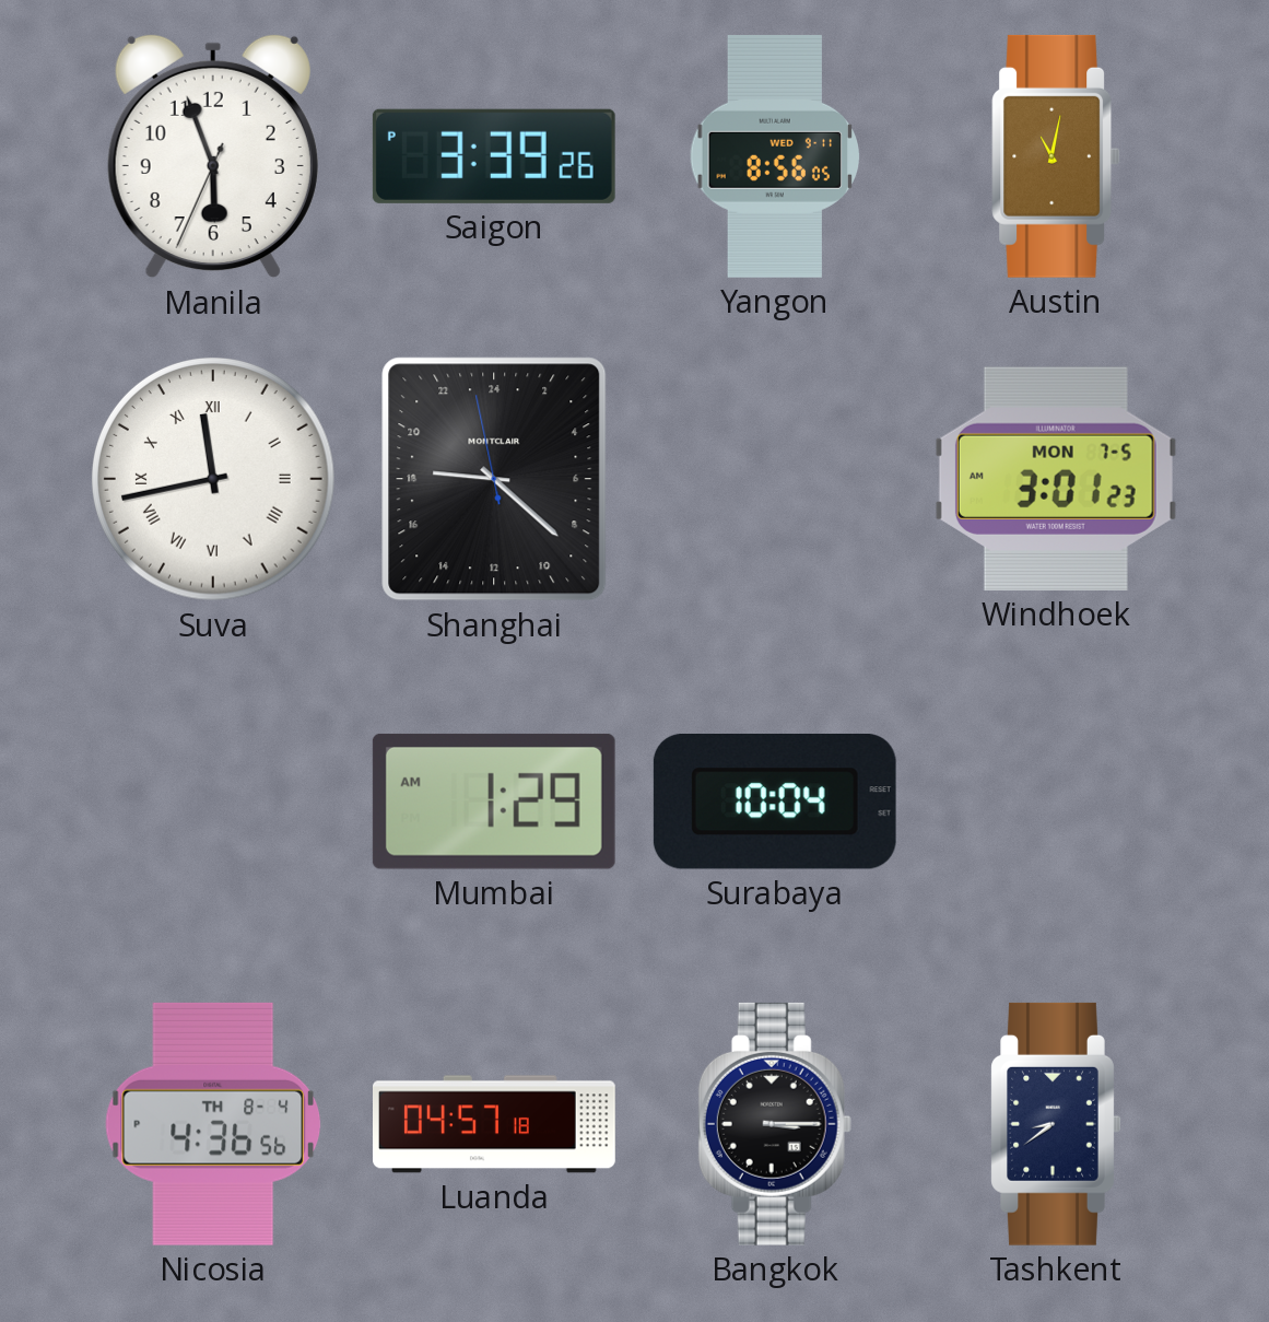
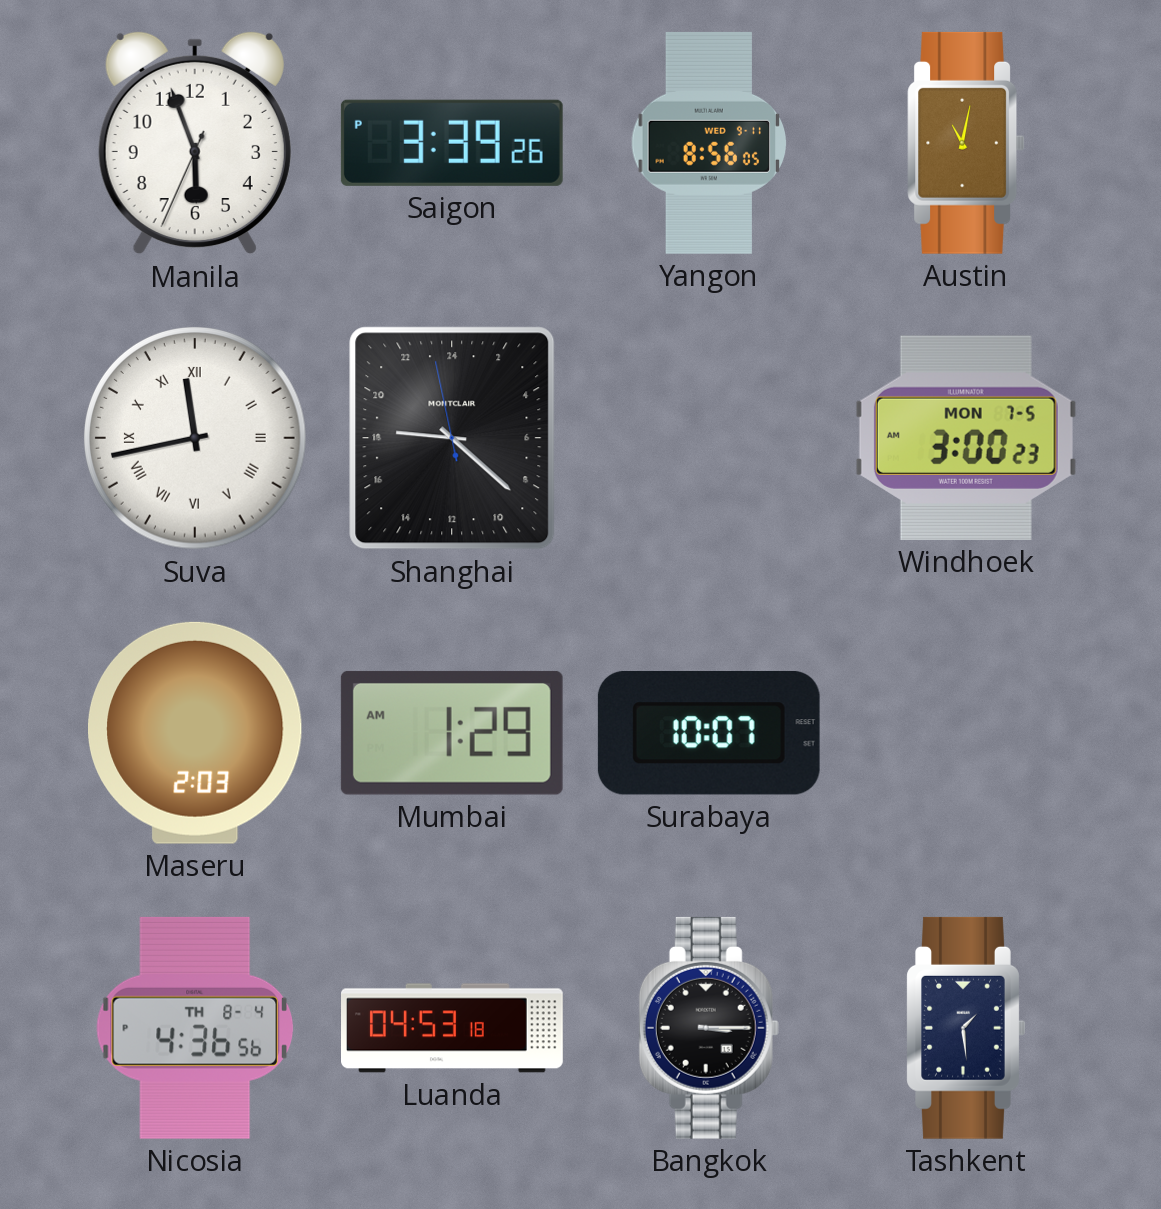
Windhoek: 3:01 -> 3:00
Maseru: none -> 2:03
Surabaya: 10:04 -> 10:07
Luanda: 04:57 -> 04:53
Tashkent: 8:39 -> 1:29
